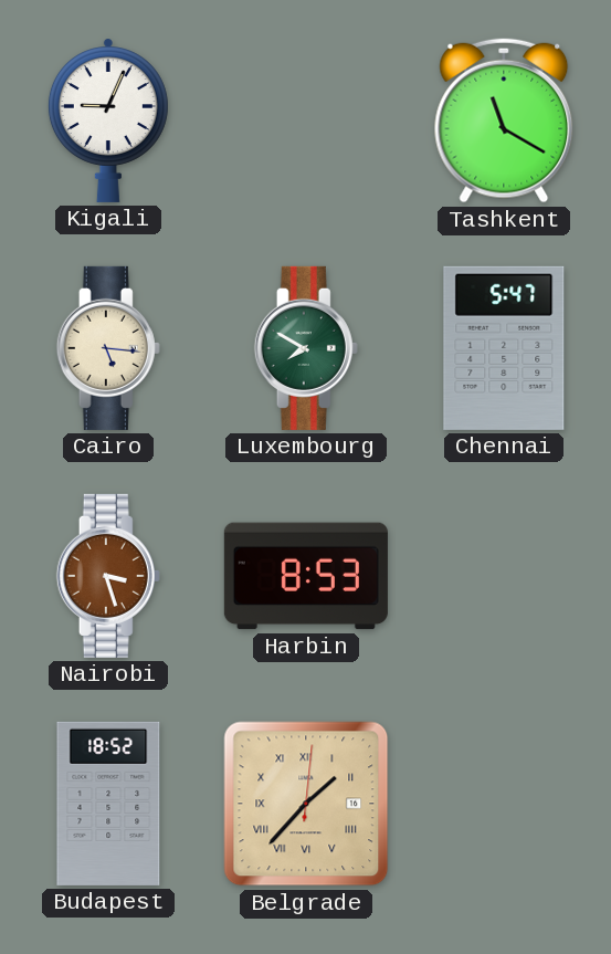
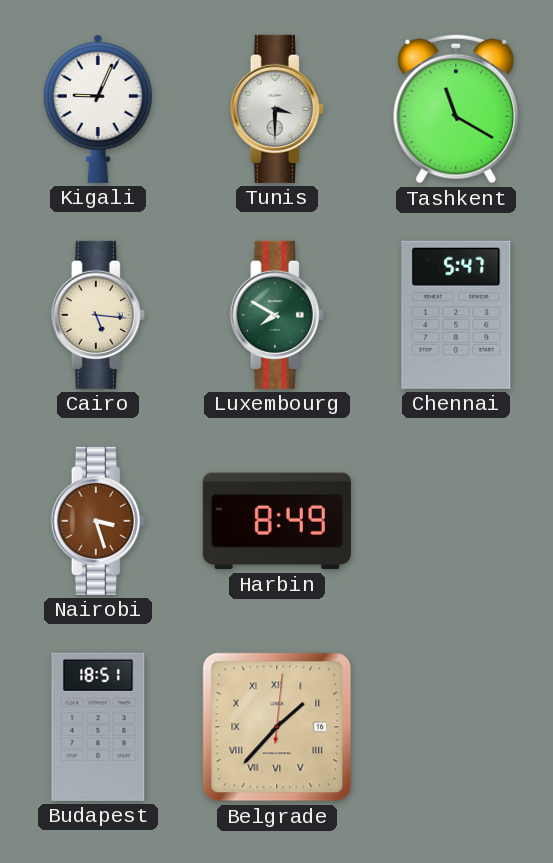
Tunis: none -> 3:30
Harbin: 8:53 -> 8:49
Budapest: 18:52 -> 18:51
